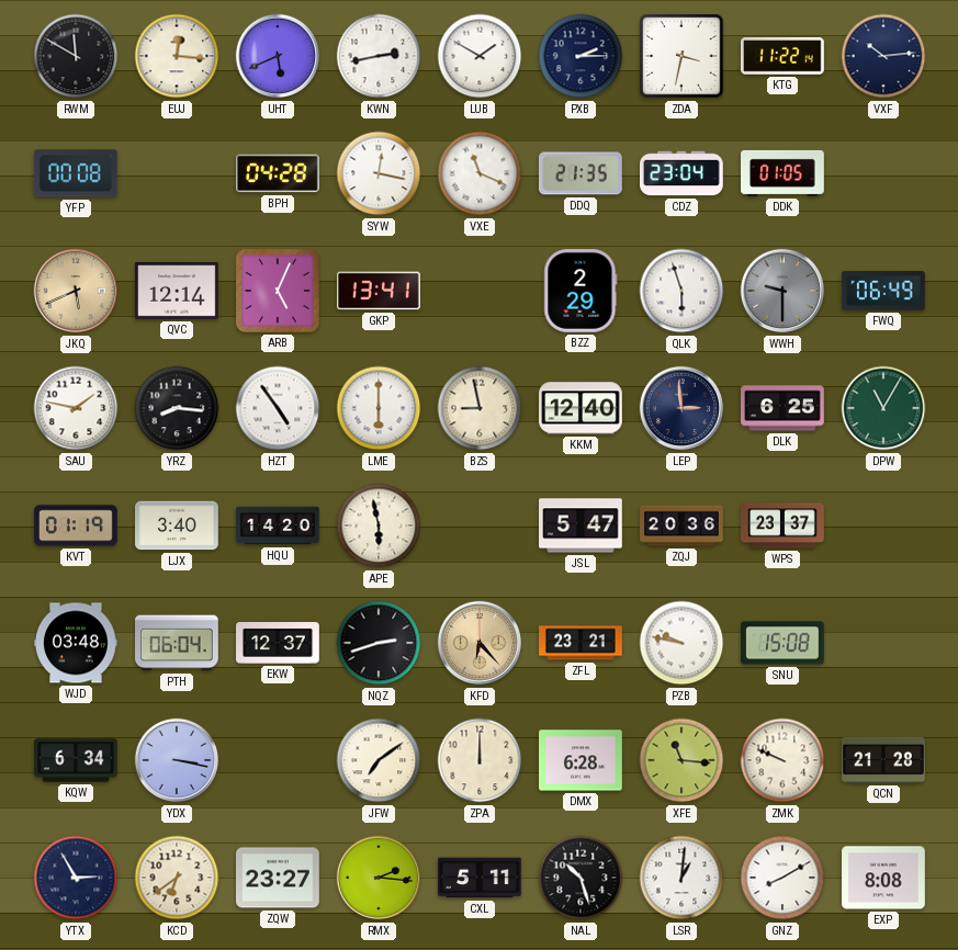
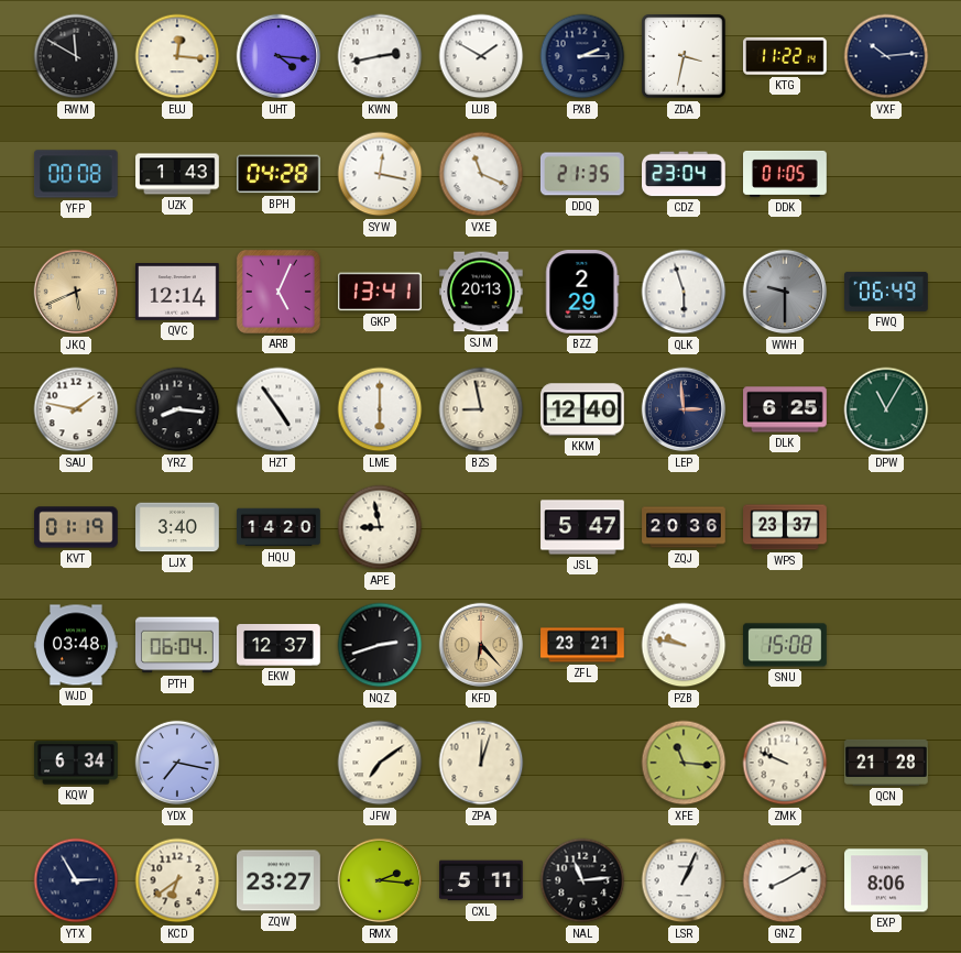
UHT: 5:41 -> 4:16
UZK: none -> 1:43
SJM: none -> 20:13
APE: 5:58 -> 8:58
YDX: 3:17 -> 7:17
ZPA: 12:00 -> 12:03
DMX: 6:28 -> none
NAL: 10:27 -> 11:14
LSR: 1:01 -> 1:04
EXP: 8:08 -> 8:06
